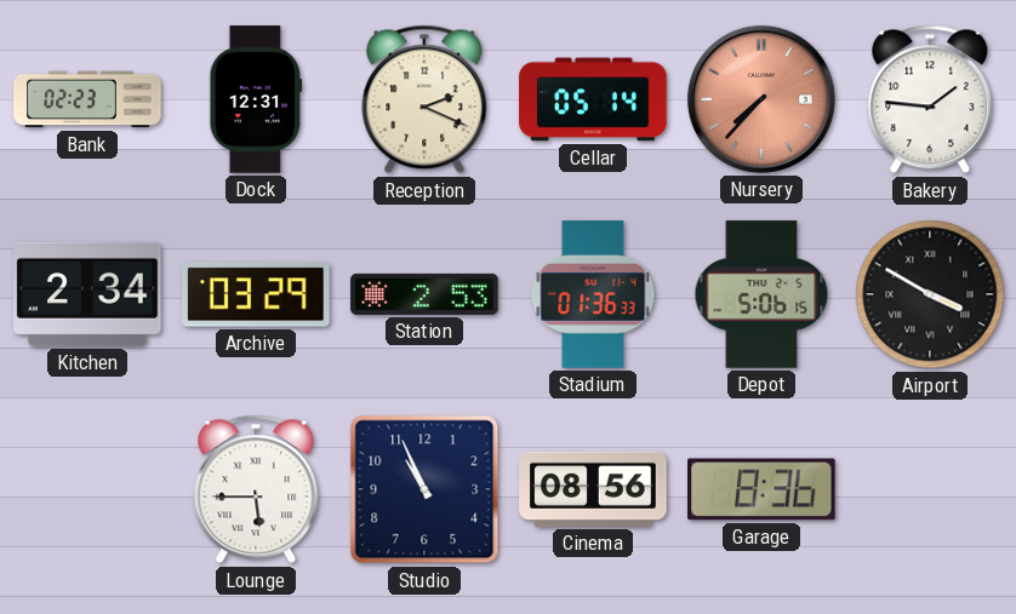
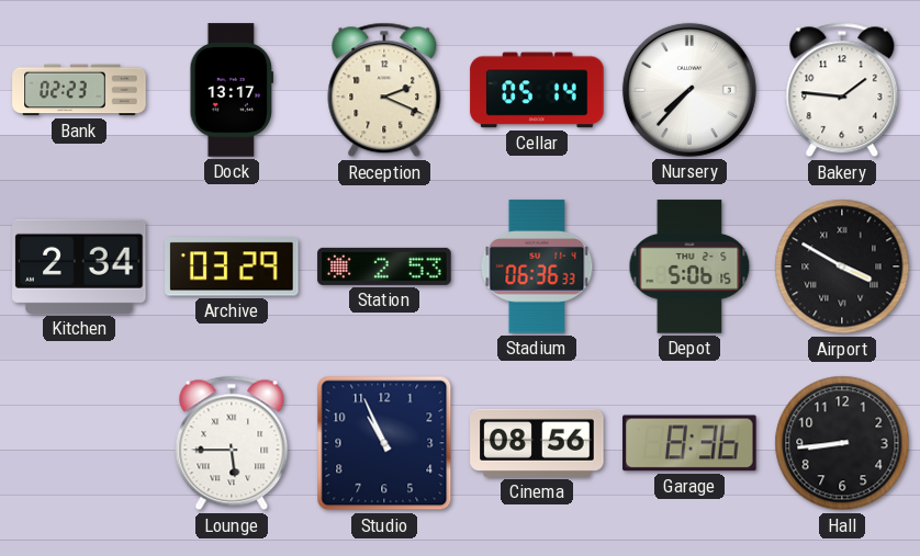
Dock: 12:31 -> 13:17
Nursery dial: salmon -> white
Stadium: 01:36 -> 06:36
Hall: none -> 8:44
